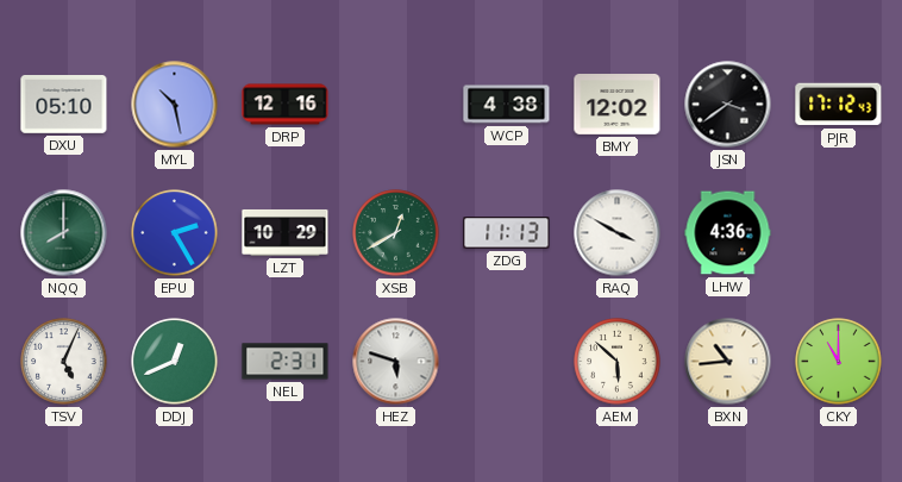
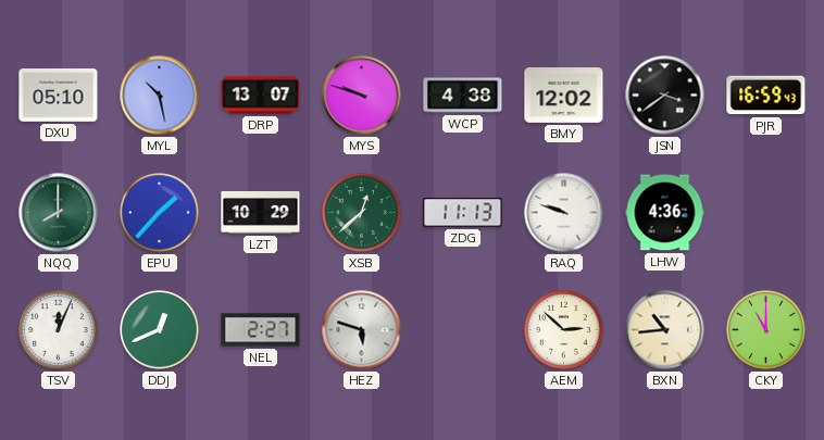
DRP: 12:16 -> 13:07
MYS: none -> 9:48
PJR: 17:12 -> 16:59
EPU: 2:25 -> 1:37
XSB: 12:40 -> 12:38
RAQ: 3:50 -> 9:48
TSV: 5:04 -> 12:04
NEL: 2:31 -> 2:27
AEM: 5:52 -> 2:52
